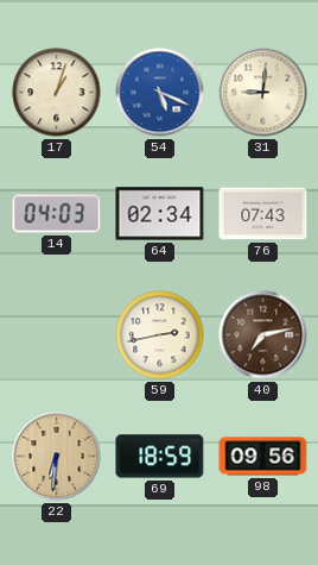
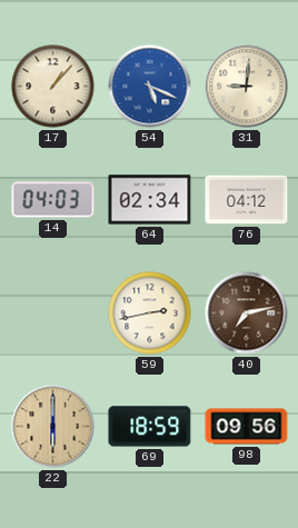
17: 1:03 -> 1:07
76: 07:43 -> 04:12
22: 6:31 -> 6:00
